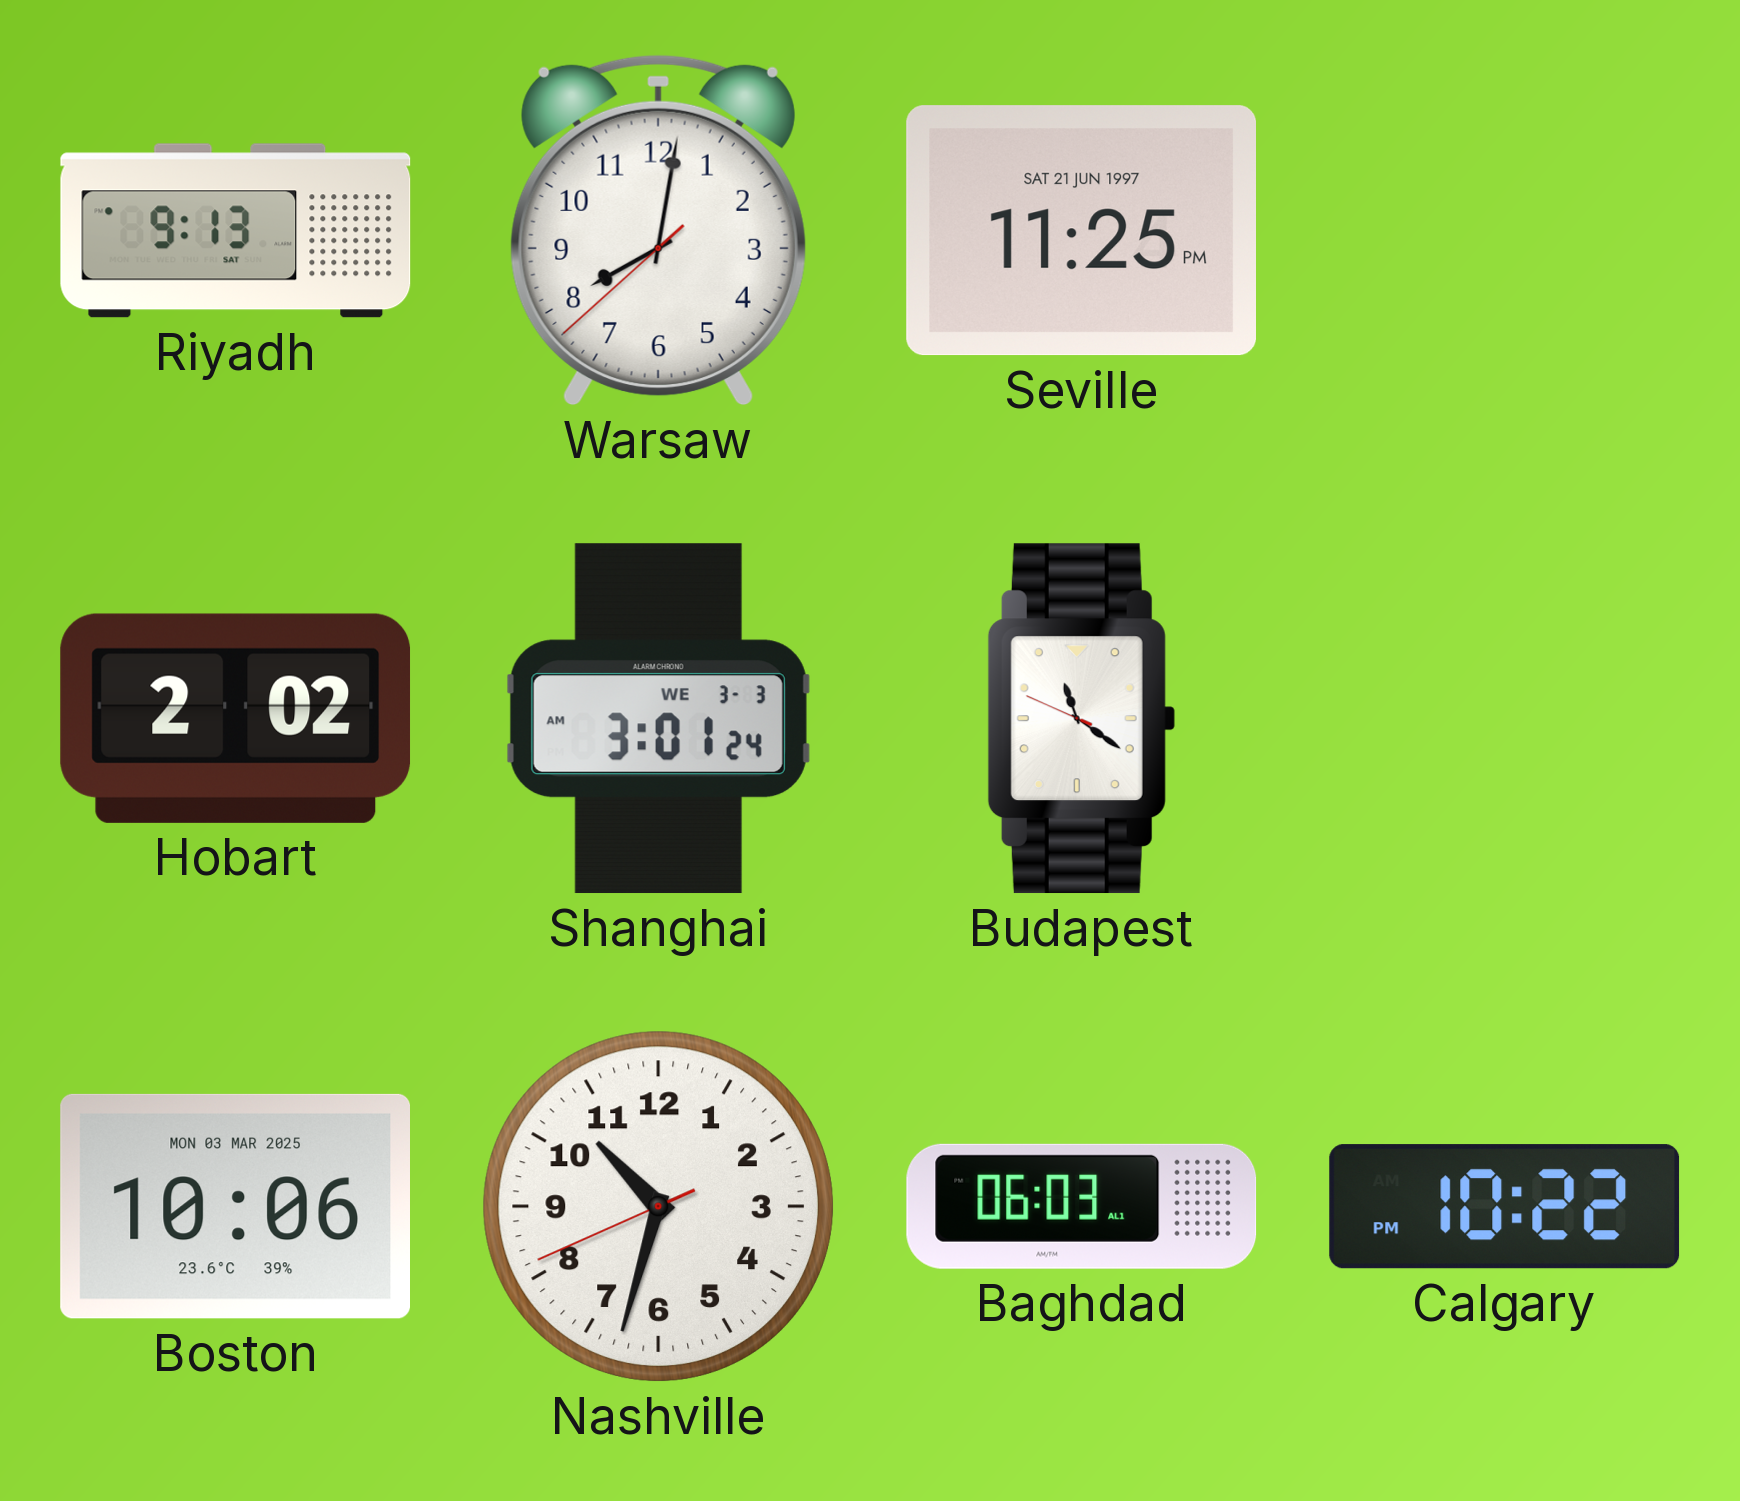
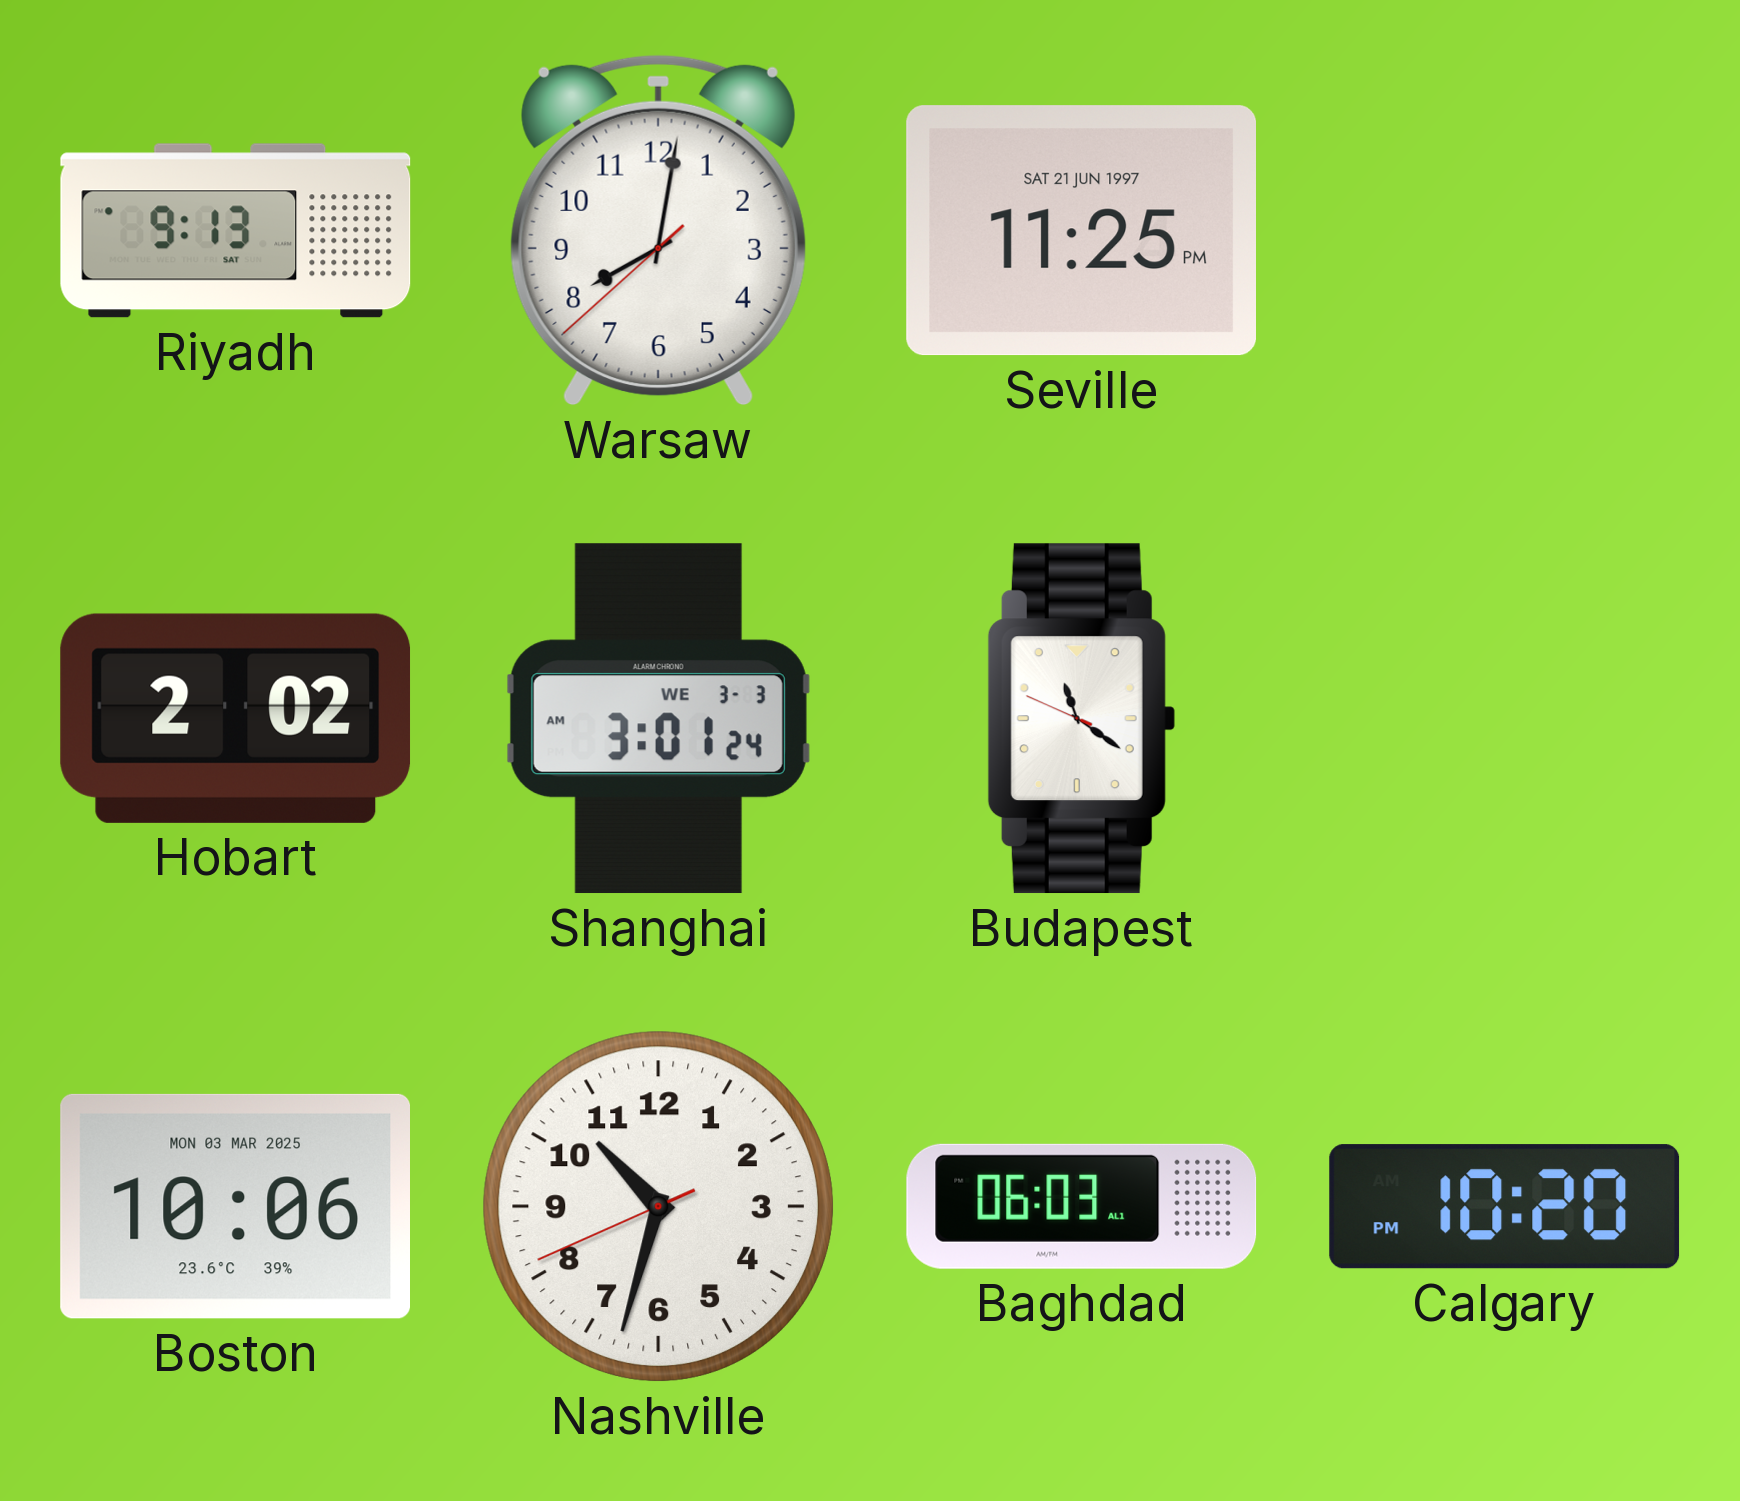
Calgary: 10:22 -> 10:20
